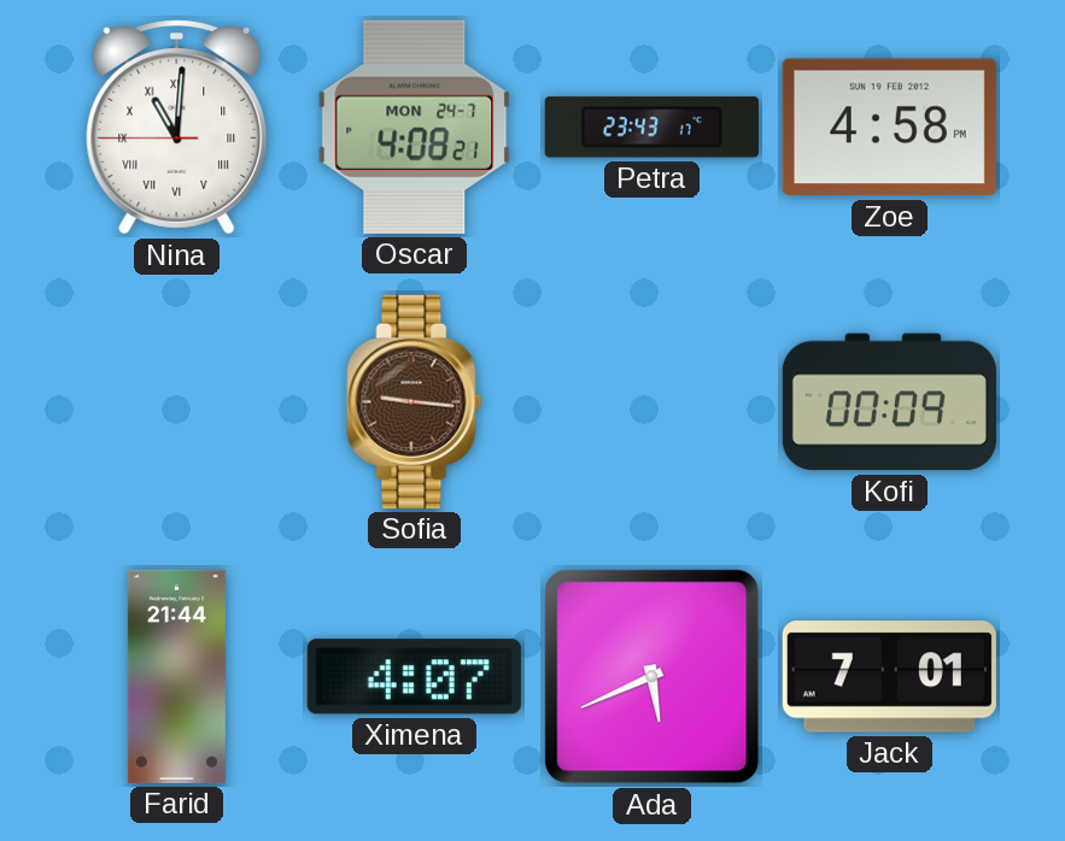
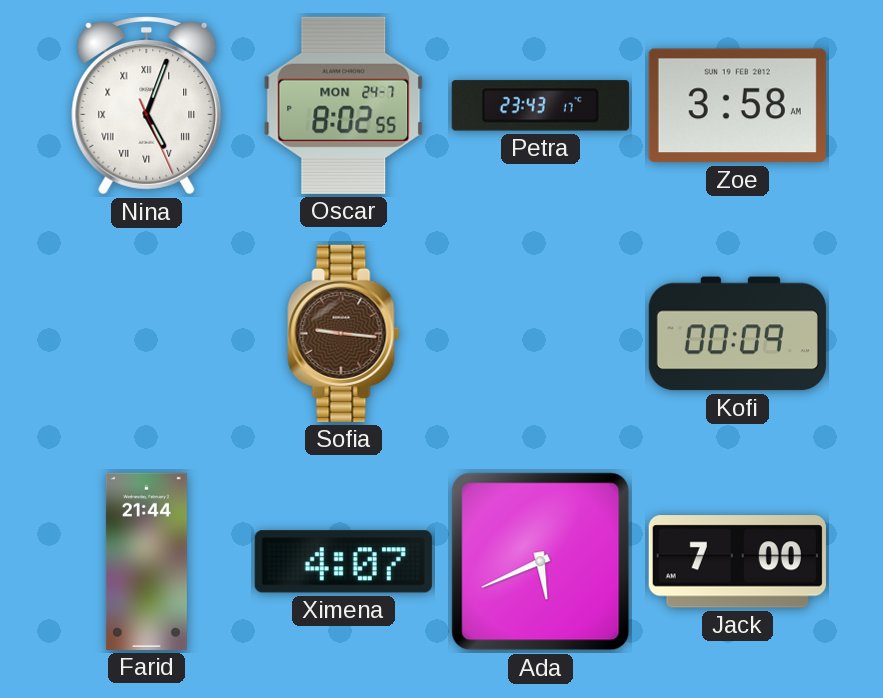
Nina: 11:00 -> 5:03
Oscar: 4:08 -> 8:02
Zoe: 4:58 -> 3:58
Jack: 7:01 -> 7:00
